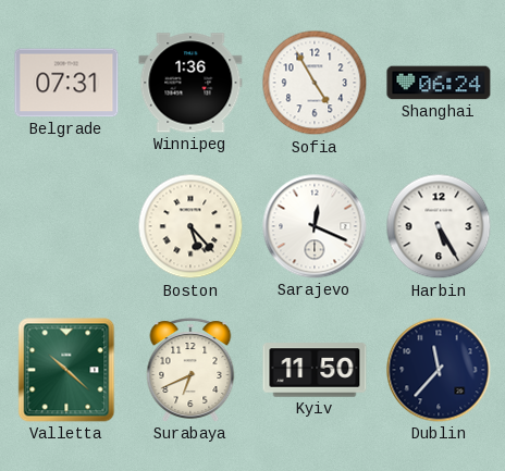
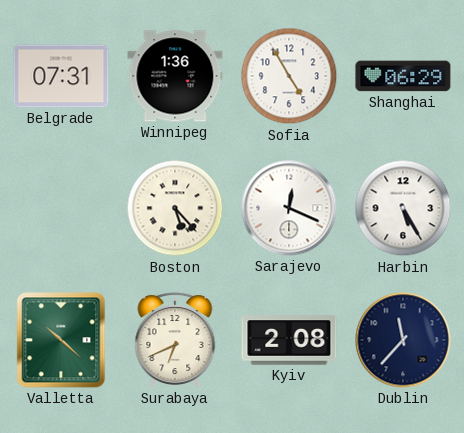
Shanghai: 06:24 -> 06:29
Kyiv: 11:50 -> 2:08
